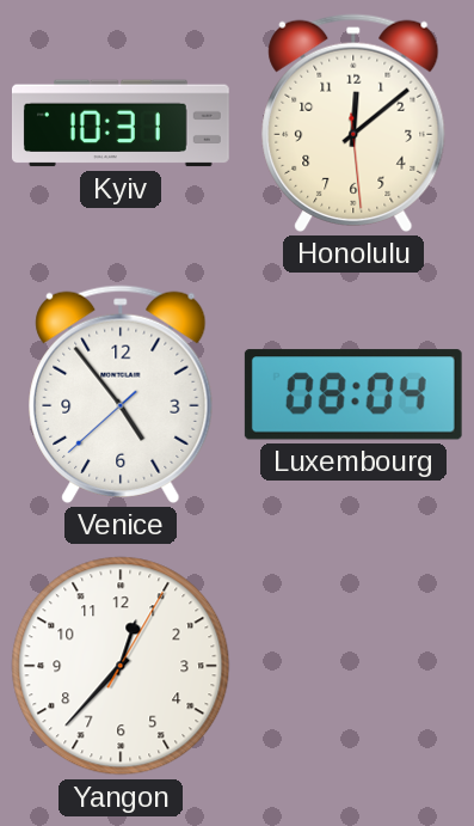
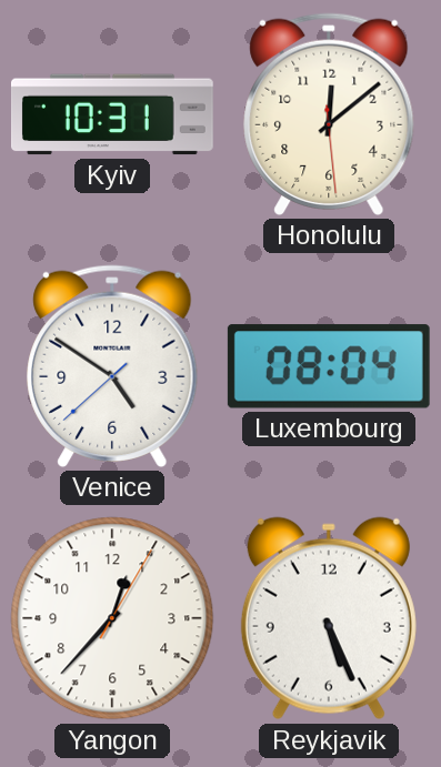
Venice: 4:53 -> 4:50
Reykjavik: none -> 5:26
